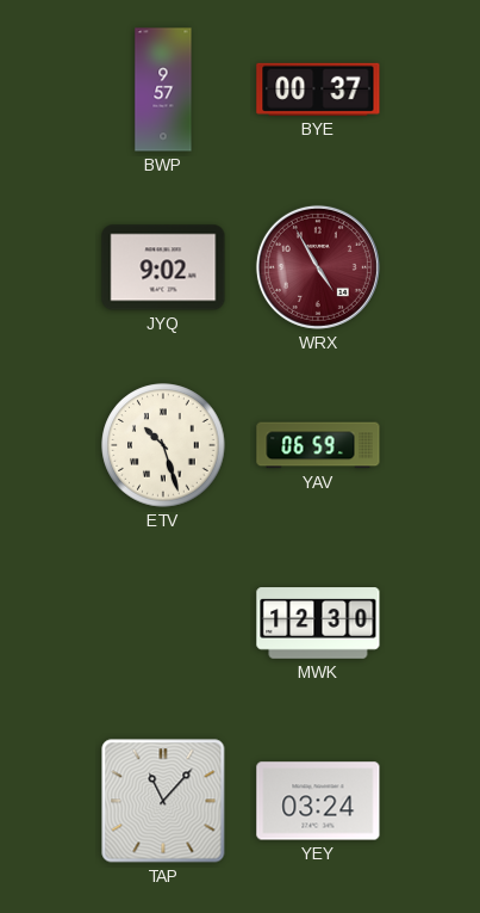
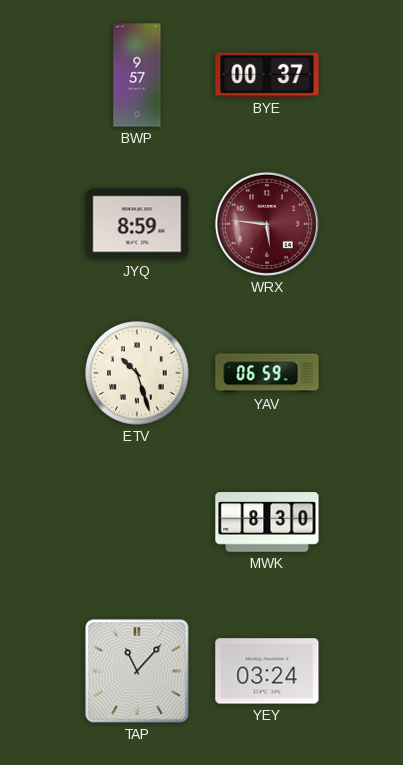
JYQ: 9:02 -> 8:59
WRX: 4:55 -> 5:46
MWK: 12:30 -> 8:30
